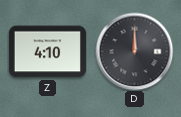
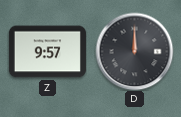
Z: 4:10 -> 9:57
